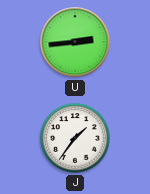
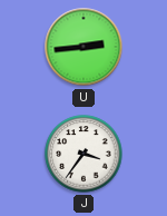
J: 1:36 -> 3:36
